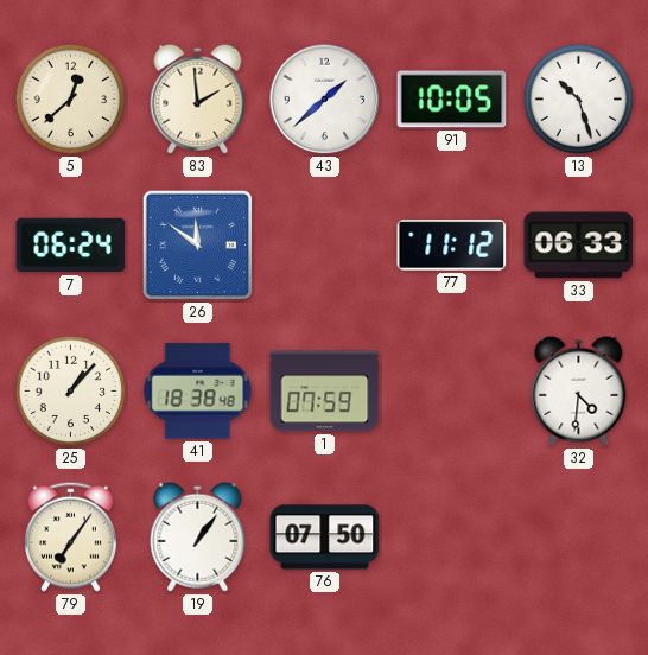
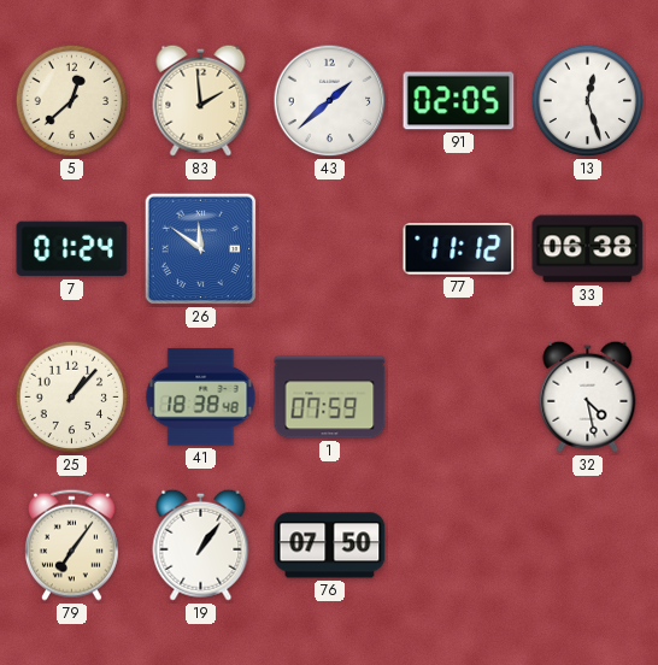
91: 10:05 -> 02:05
13: 10:27 -> 12:27
7: 06:24 -> 01:24
33: 06:33 -> 06:38
32: 4:31 -> 4:28
